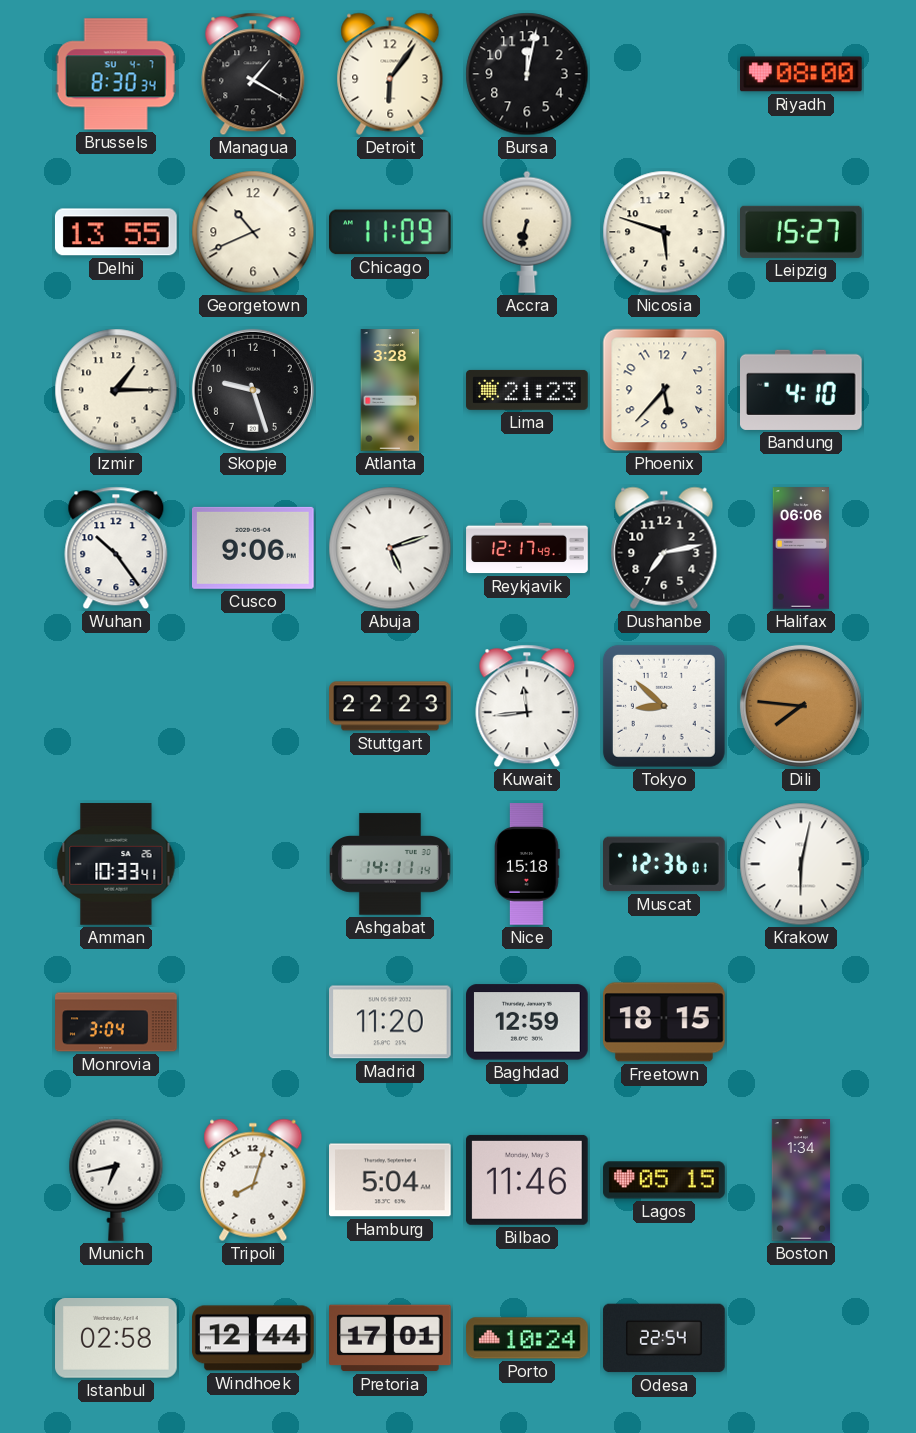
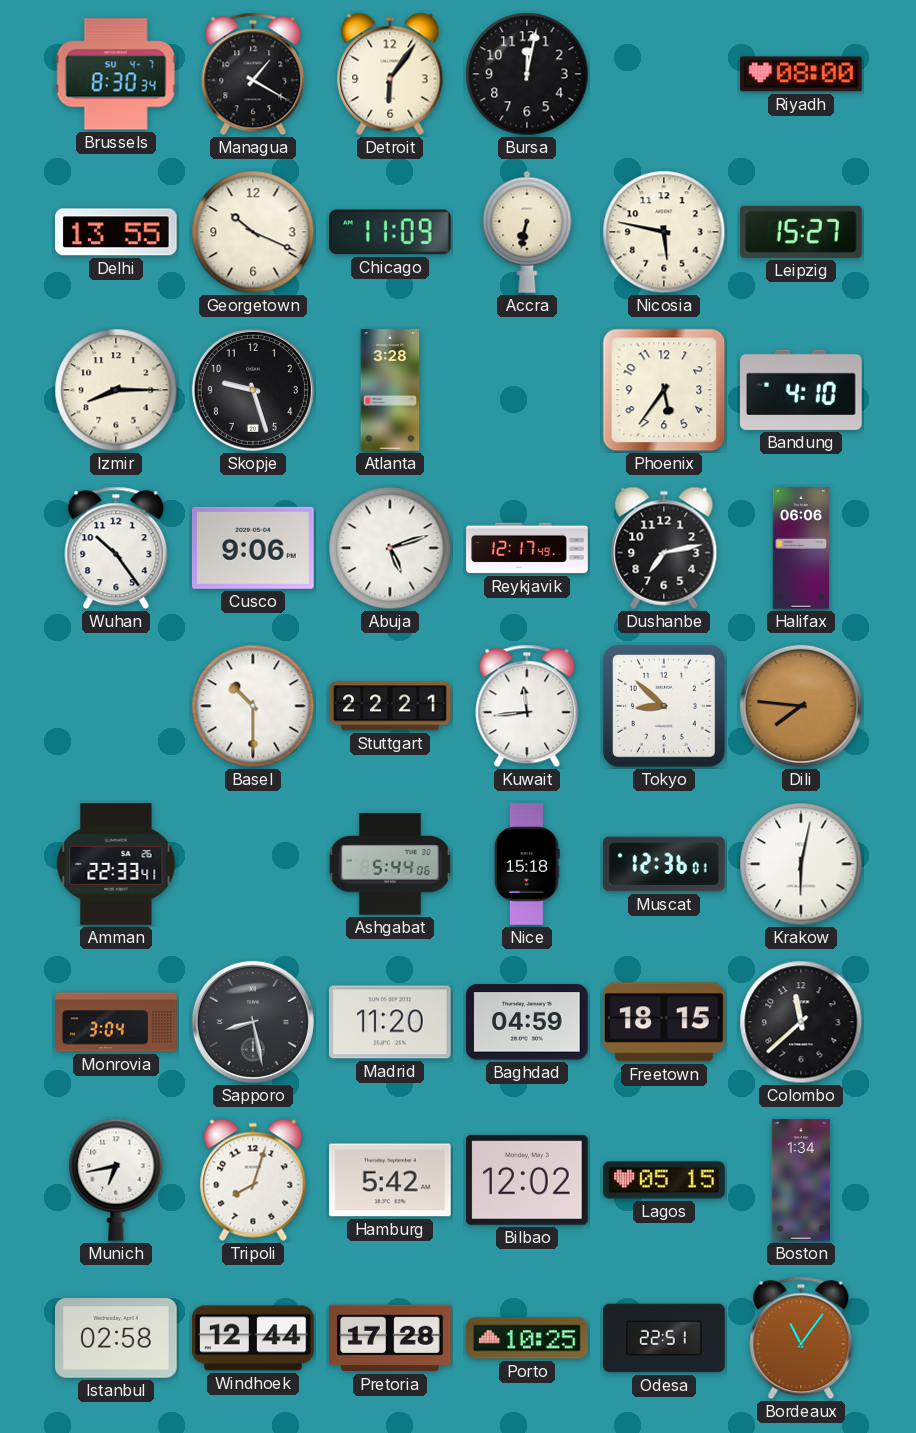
Georgetown: 10:41 -> 10:19
Nicosia: 5:48 -> 5:47
Izmir: 1:15 -> 8:15
Lima: 21:23 -> none
Phoenix: 5:37 -> 5:36
Basel: none -> 10:30
Stuttgart: 22:23 -> 22:21
Amman: 10:33 -> 22:33
Ashgabat: 14:11 -> 5:44
Sapporo: none -> 8:28
Baghdad: 12:59 -> 04:59
Colombo: none -> 11:38
Hamburg: 5:04 -> 5:42
Bilbao: 11:46 -> 12:02
Pretoria: 17:01 -> 17:28
Porto: 10:24 -> 10:25
Odesa: 22:54 -> 22:51
Bordeaux: none -> 11:06
